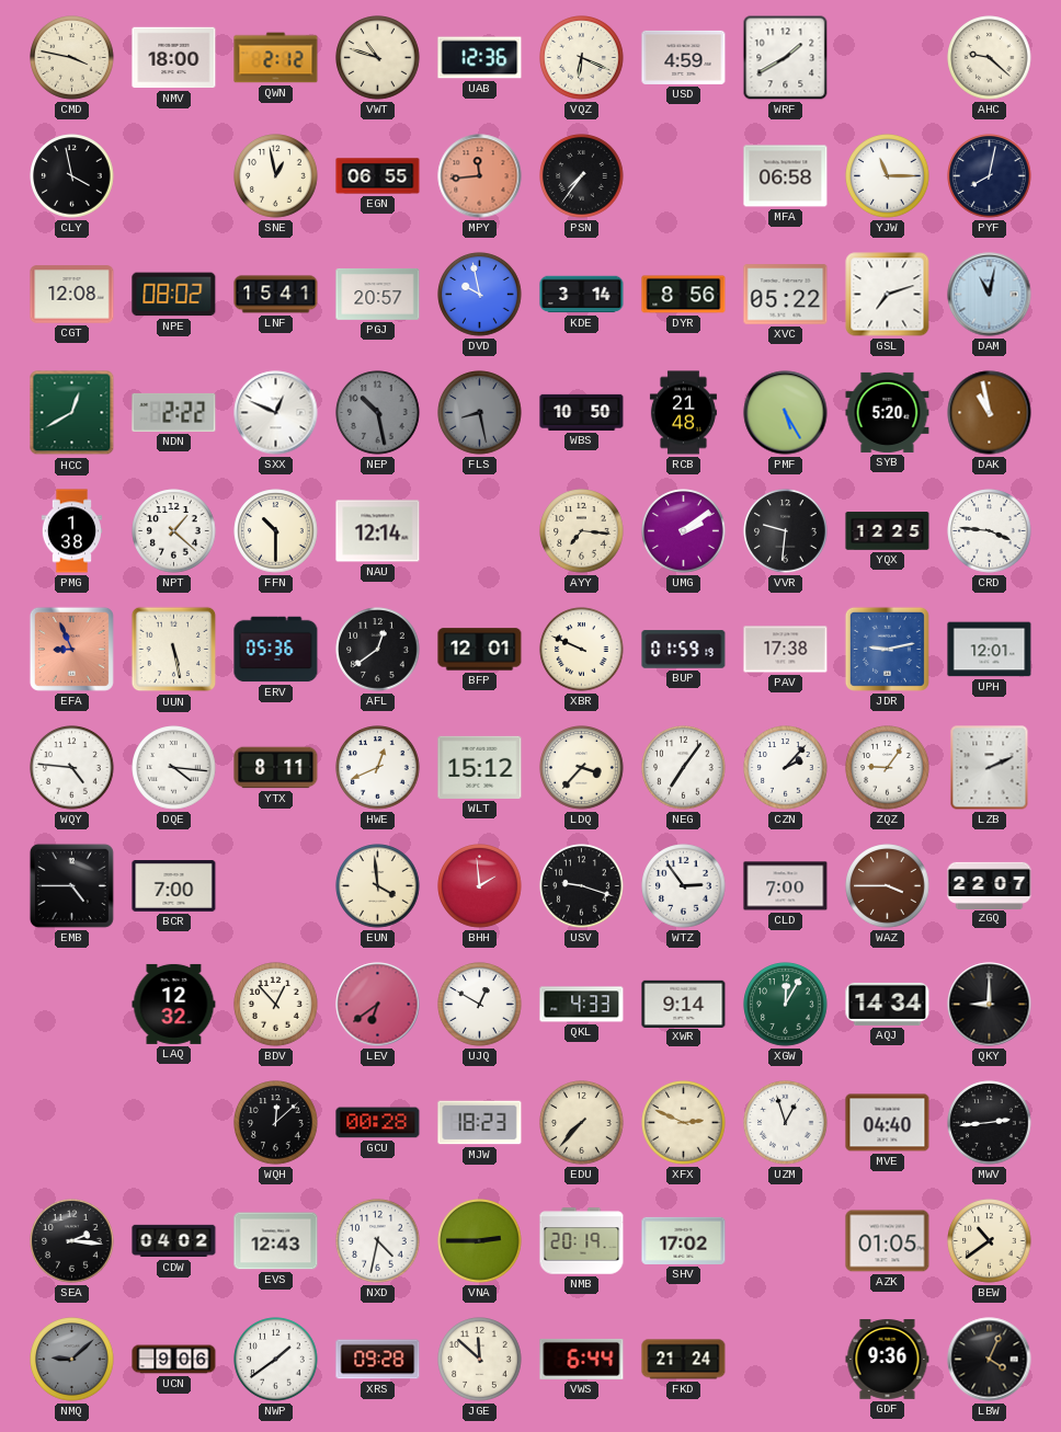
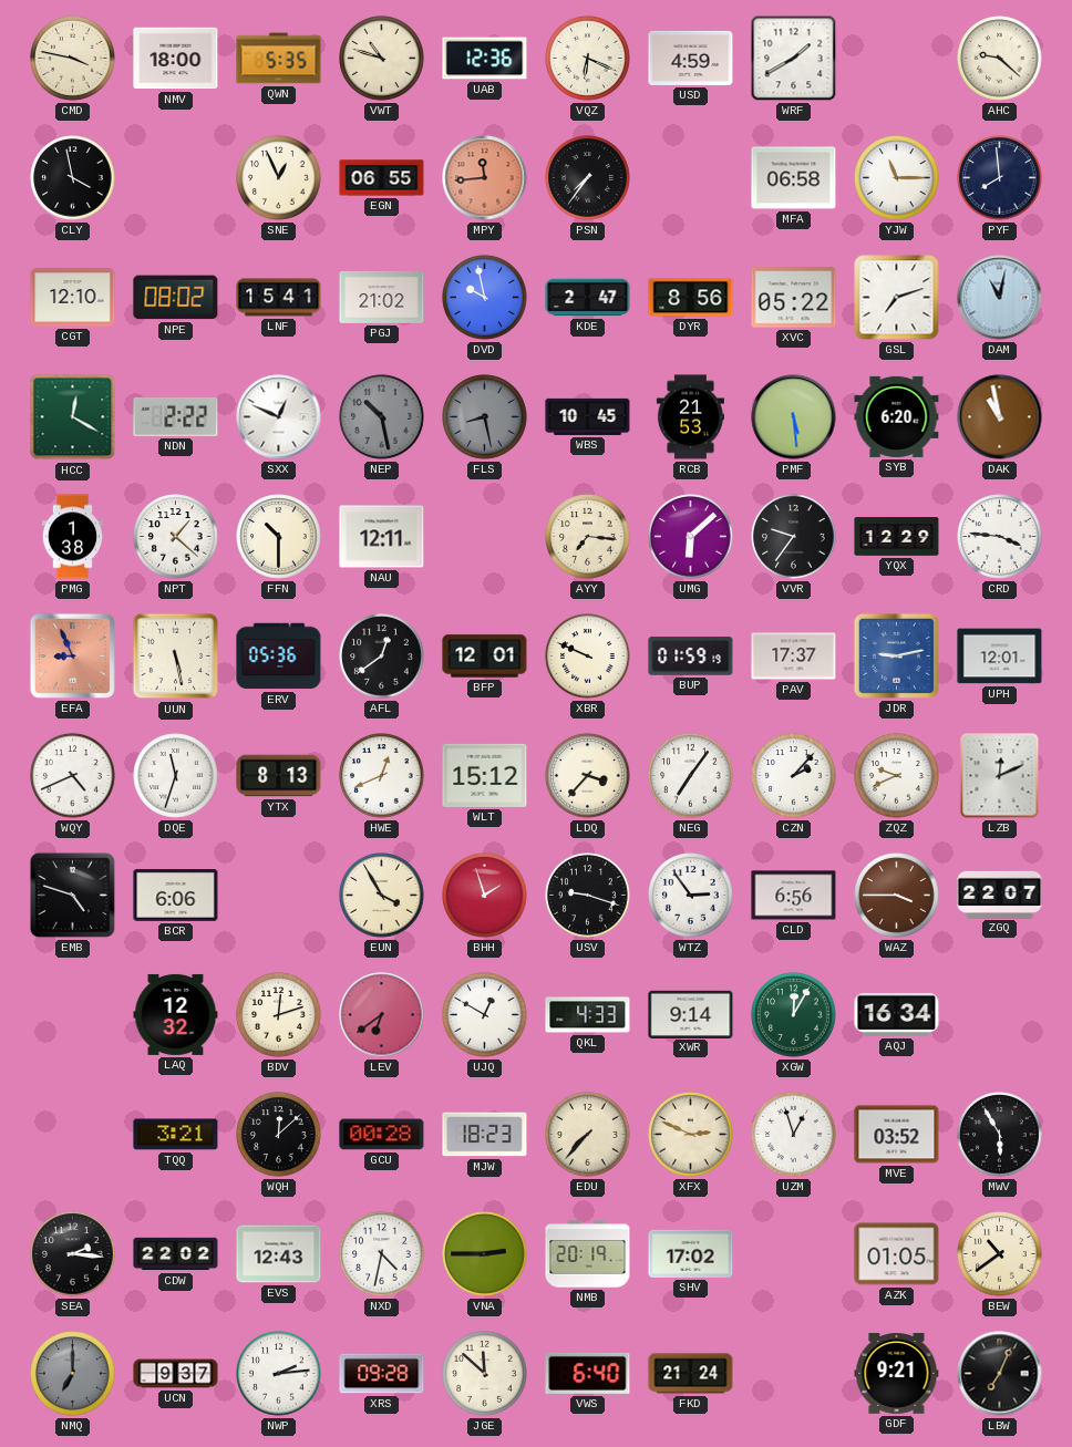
QWN: 2:12 -> 5:35
SNE: 12:58 -> 12:56
PYF: 8:02 -> 7:59
CGT: 12:08 -> 12:10
PGJ: 20:57 -> 21:02
KDE: 3:14 -> 2:47
HCC: 12:40 -> 12:20
WBS: 10:50 -> 10:45
RCB: 21:48 -> 21:53
PMF: 5:25 -> 5:29
SYB: 5:20 -> 6:20
NAU: 12:14 -> 12:11
UMG: 2:09 -> 6:08
VVR: 9:31 -> 9:36
YQX: 12:25 -> 12:29
PAV: 17:38 -> 17:37
WQY: 4:46 -> 4:41
DQE: 4:16 -> 11:33
YTX: 8:11 -> 8:13
ZQZ: 9:06 -> 9:41
LZB: 2:11 -> 12:11
EMB: 4:45 -> 4:48
BCR: 7:00 -> 6:06
EUN: 3:59 -> 3:55
BHH: 1:59 -> 1:57
CLD: 7:00 -> 6:56
BDV: 12:53 -> 12:12
AQJ: 14:34 -> 16:34
QKY: 9:00 -> none
TQQ: none -> 3:21
MVE: 04:40 -> 03:52
MWV: 2:44 -> 5:55
CDW: 04:02 -> 22:02
NMQ: 9:08 -> 7:00
UCN: 9:06 -> 9:37
NWP: 1:39 -> 2:14
VWS: 6:44 -> 6:40
GDF: 9:36 -> 9:21
LBW: 4:04 -> 7:04
